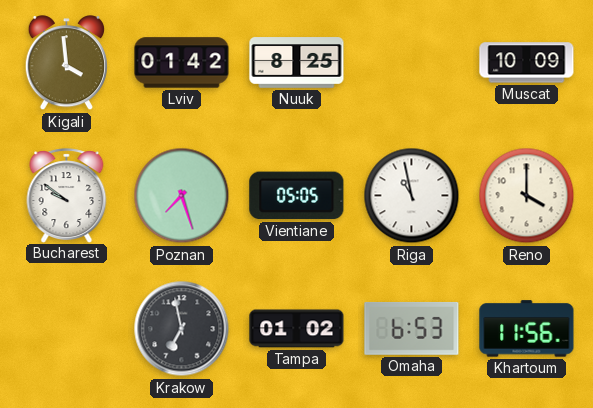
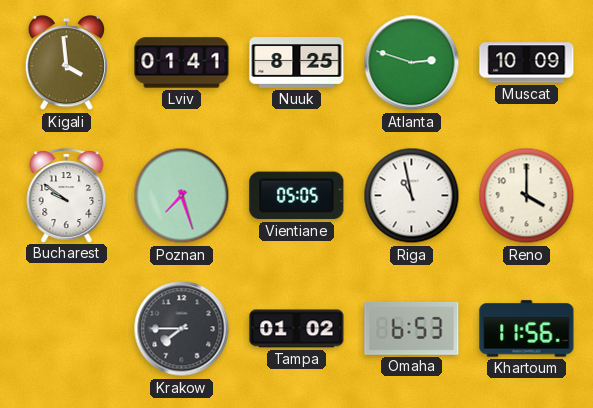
Lviv: 01:42 -> 01:41
Atlanta: none -> 2:48
Krakow: 6:58 -> 7:45
